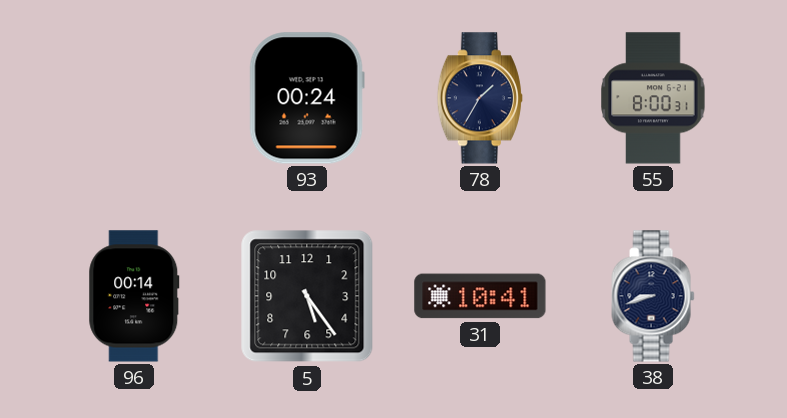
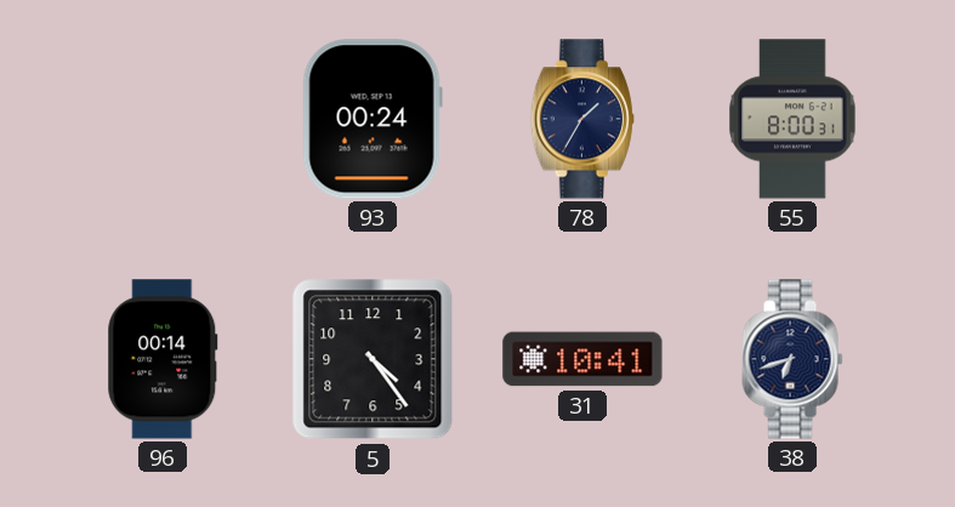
5: 5:24 -> 4:24
38: 8:42 -> 6:42
